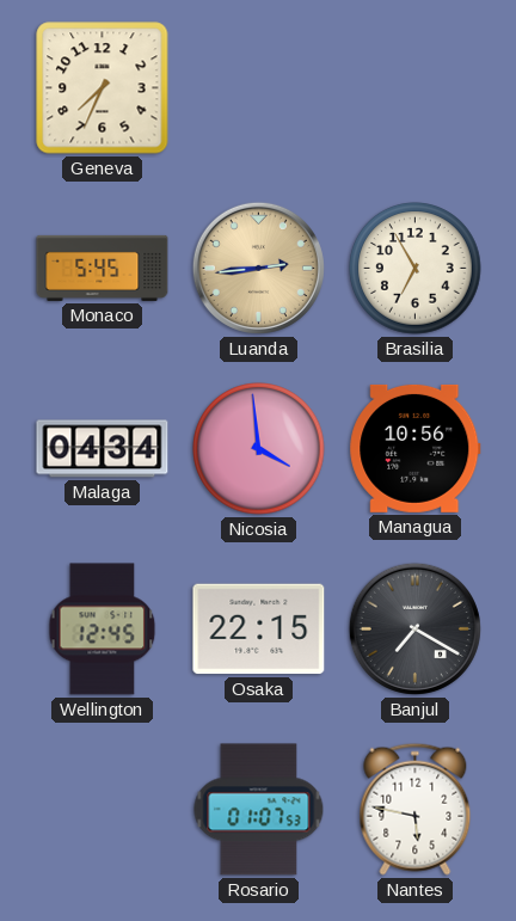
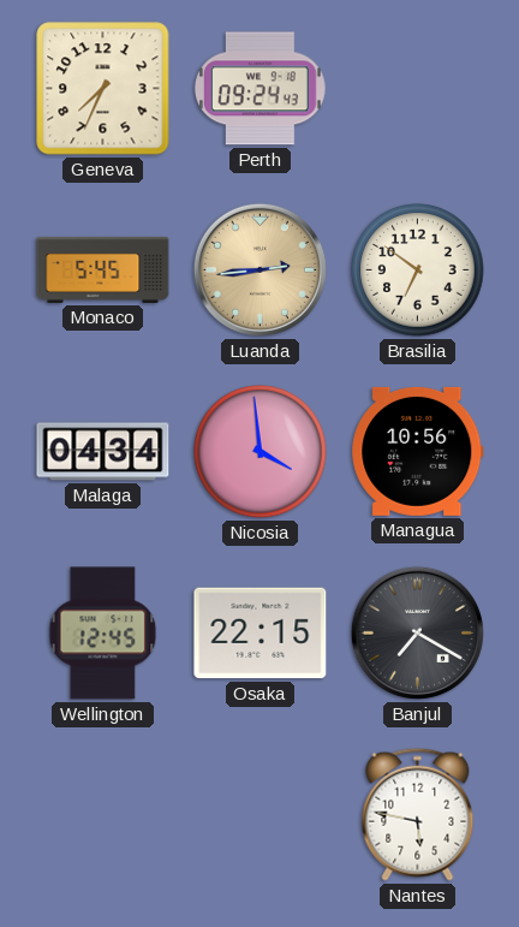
Perth: none -> 09:24
Brasilia: 6:55 -> 6:51
Rosario: 01:07 -> none
